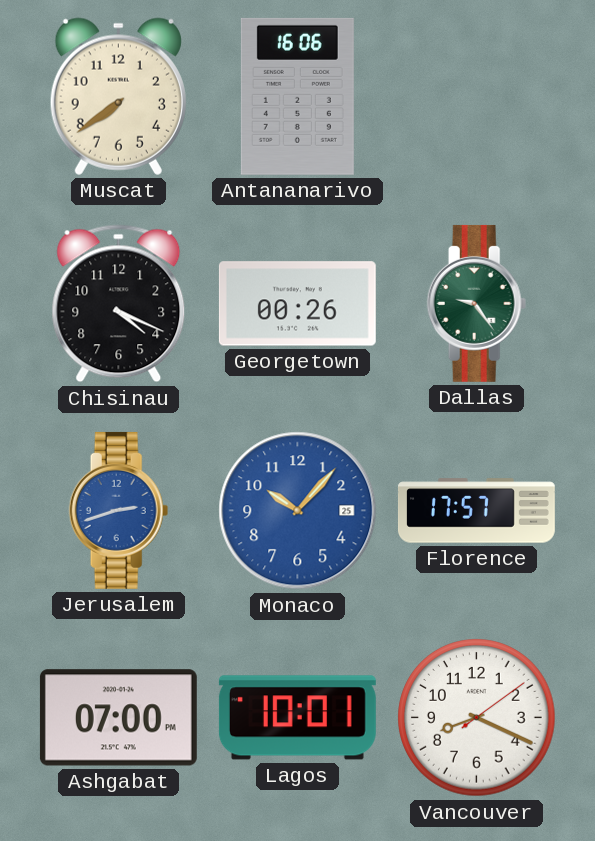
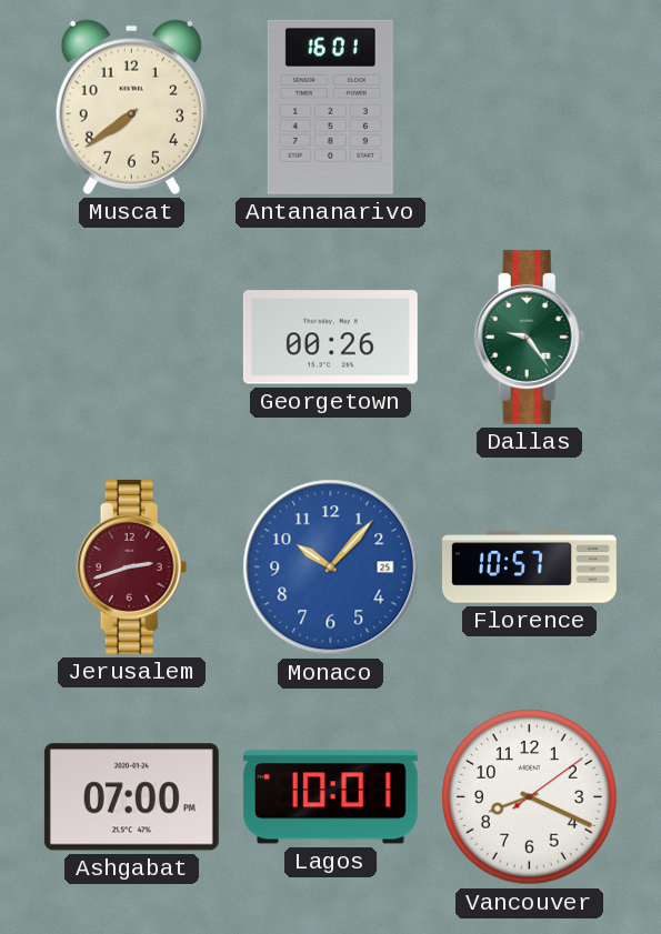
Antananarivo: 16:06 -> 16:01
Chisinau: 4:19 -> none
Jerusalem dial: blue -> burgundy
Florence: 17:57 -> 10:57
